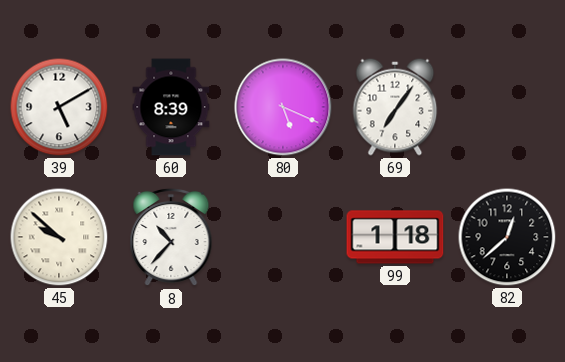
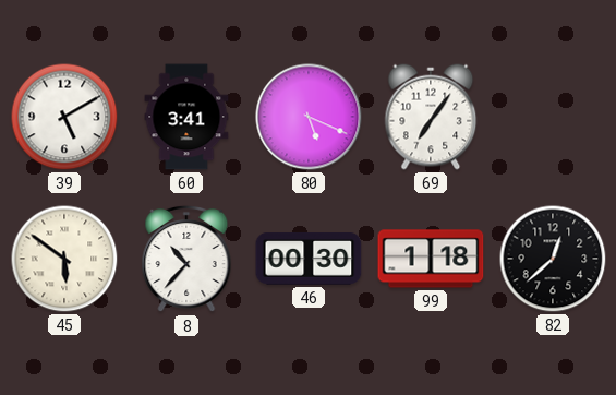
60: 8:39 -> 3:41
45: 9:52 -> 5:51
46: none -> 00:30
